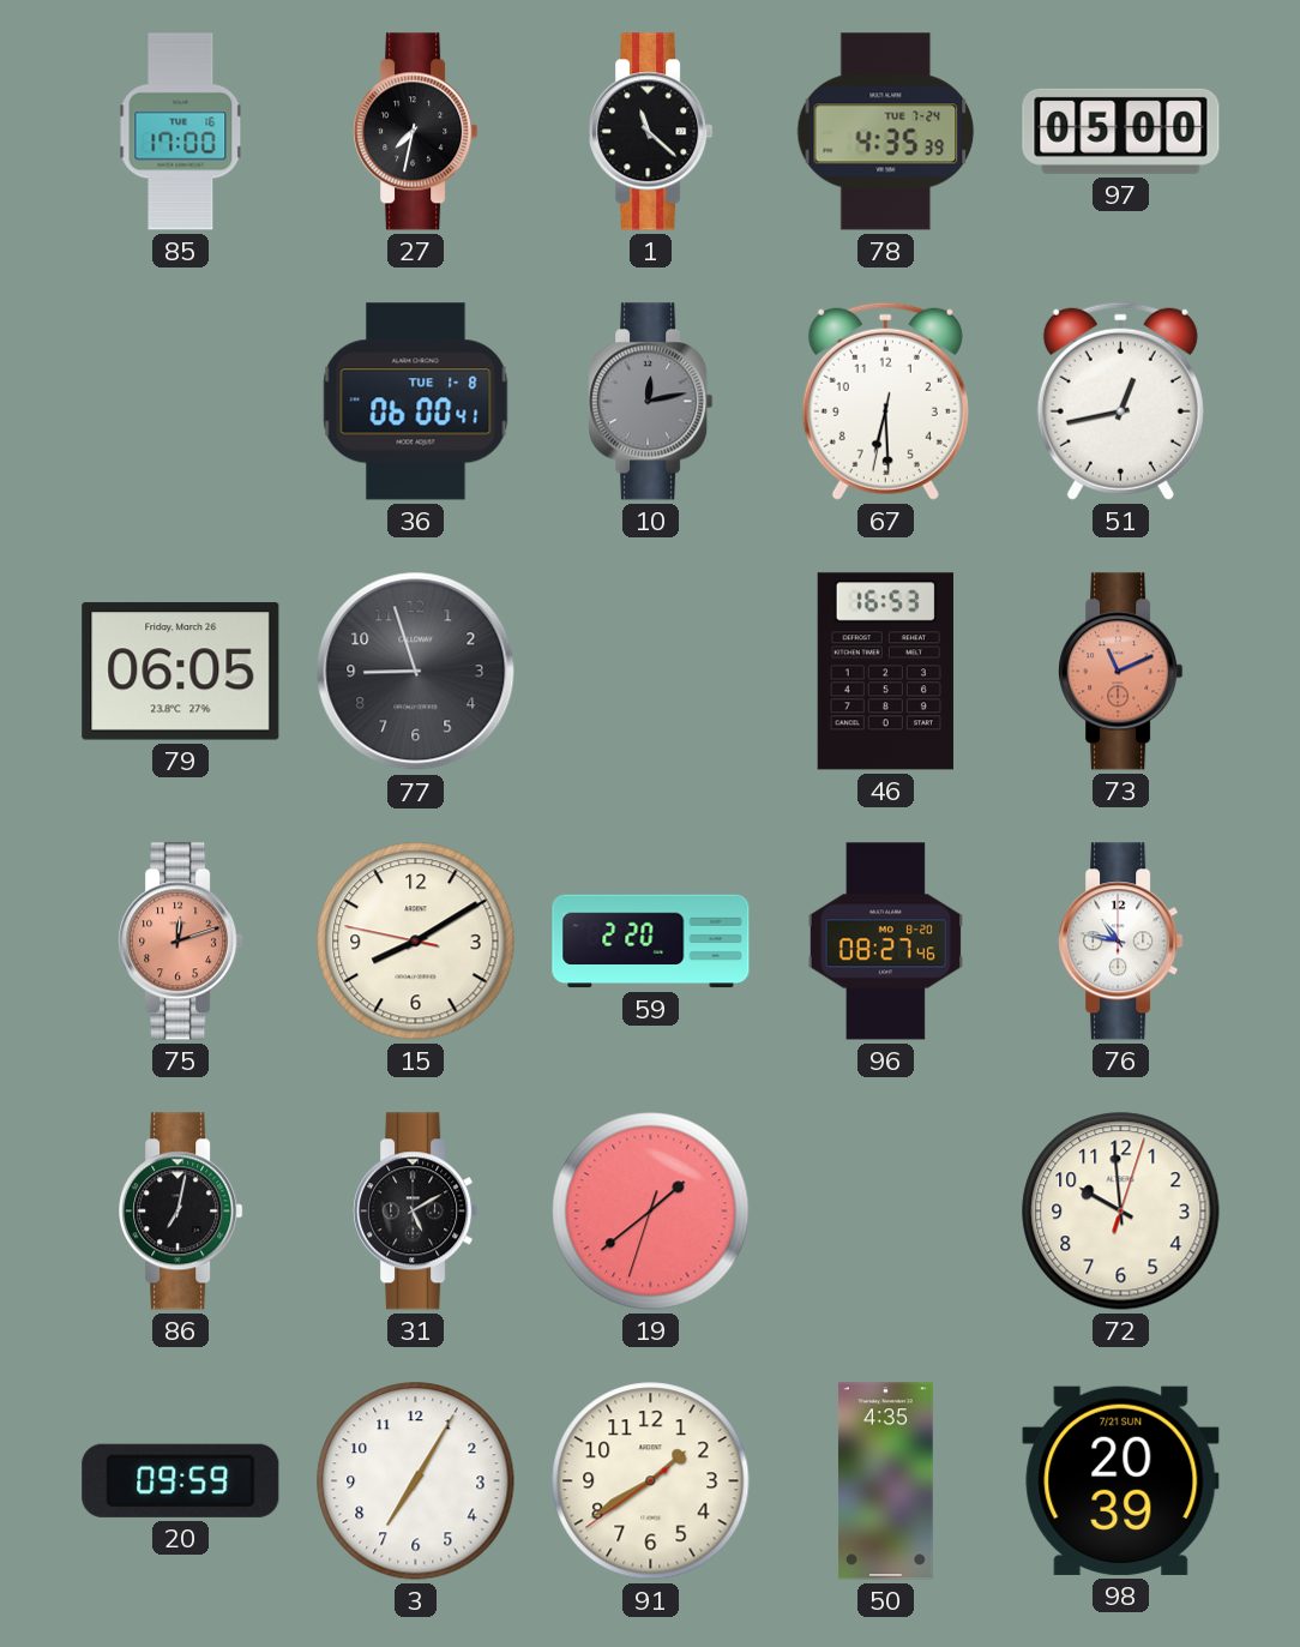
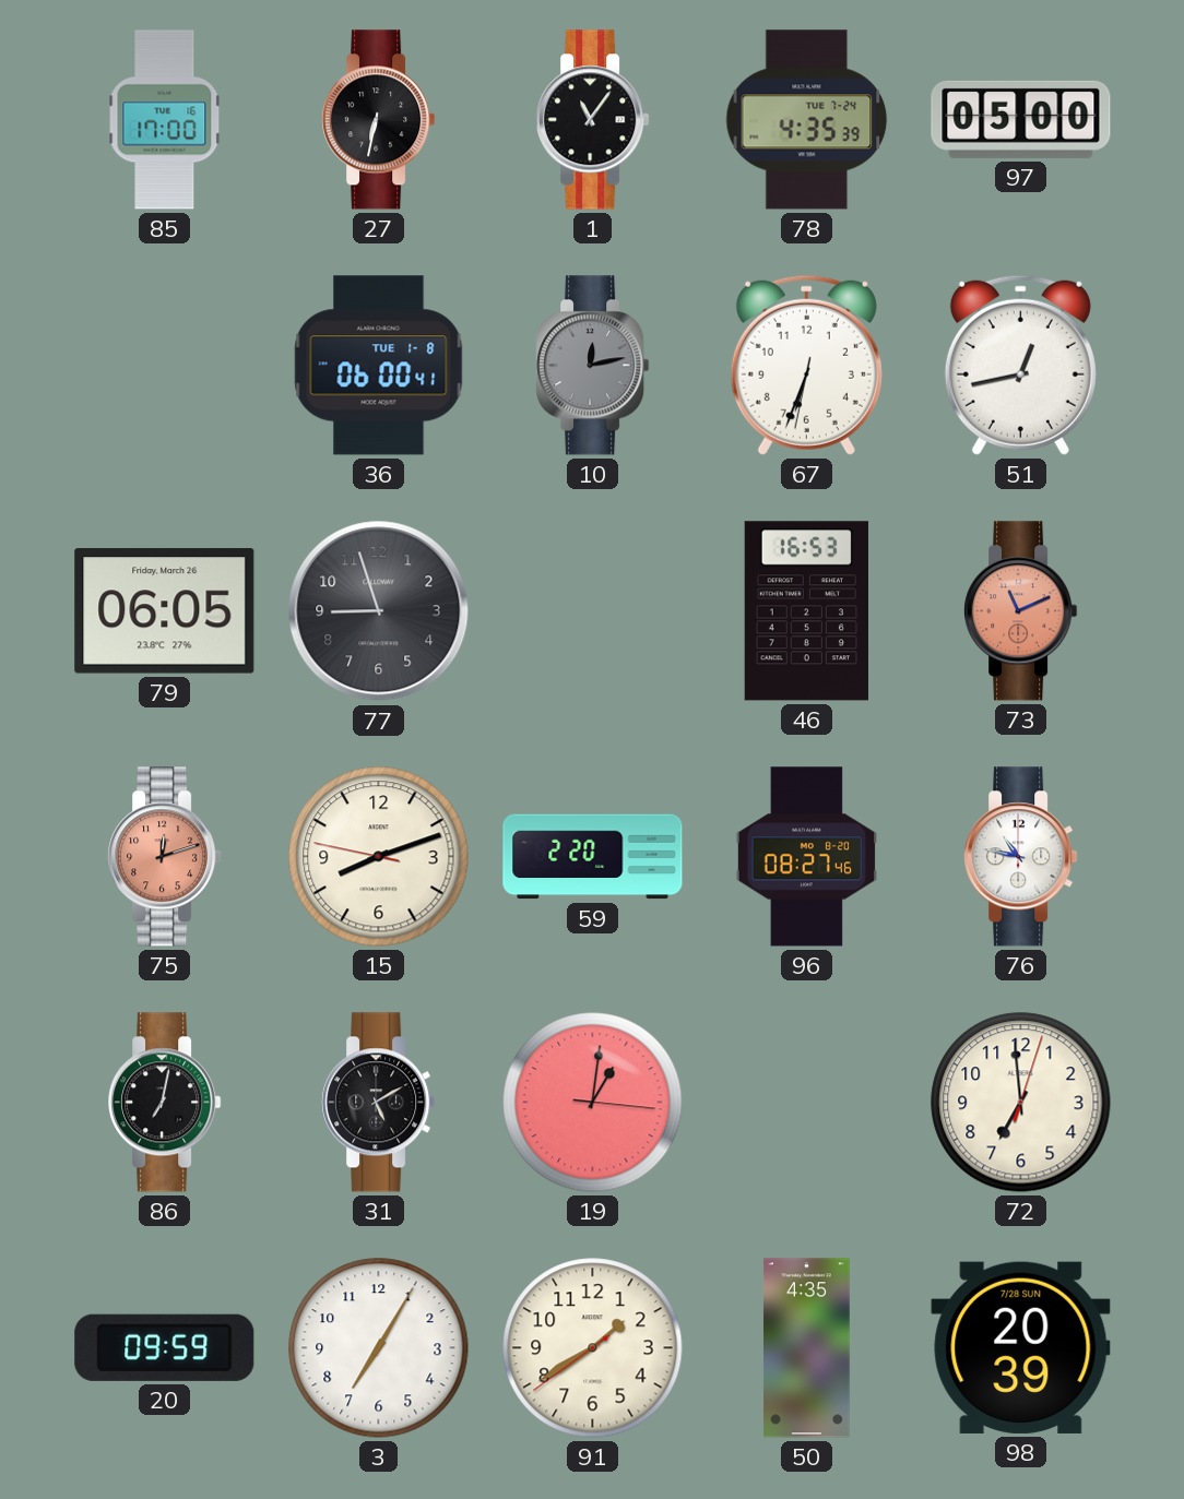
27: 7:32 -> 6:32
1: 11:22 -> 11:06
67: 6:29 -> 6:33
15: 8:09 -> 8:11
19: 1:38 -> 1:01
72: 9:59 -> 6:59
98 date: 7/21 SUN -> 7/28 SUN
